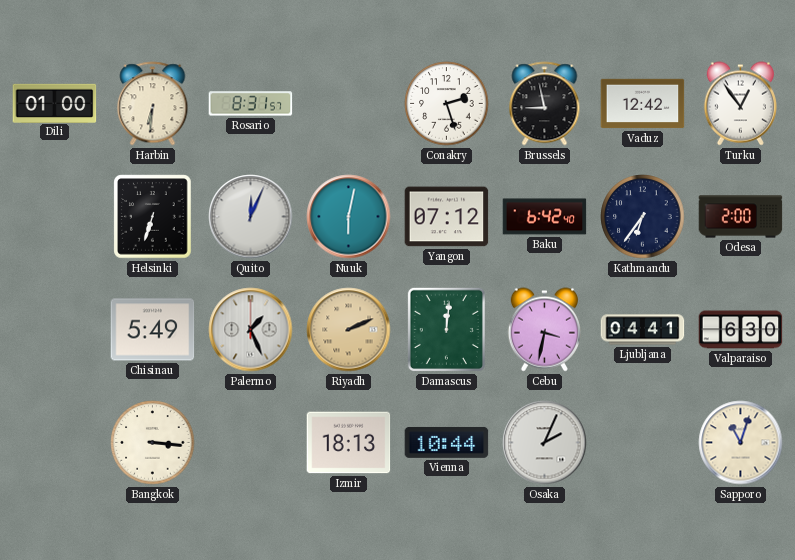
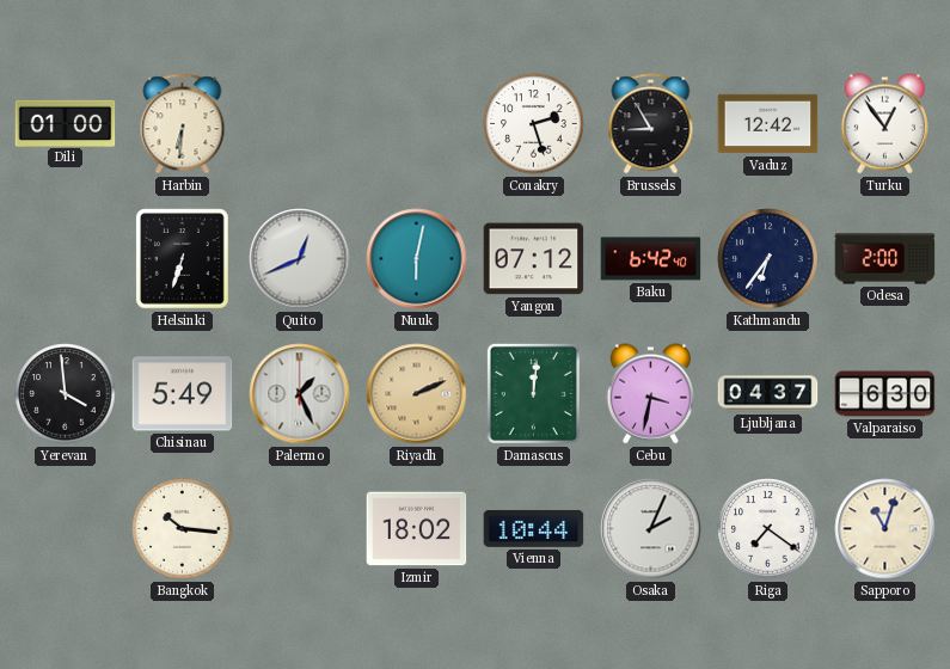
Rosario: 8:31 -> none
Brussels: 8:58 -> 8:55
Quito: 12:04 -> 12:41
Yerevan: none -> 3:59
Ljubljana: 04:41 -> 04:37
Bangkok: 3:16 -> 10:16
Izmir: 18:13 -> 18:02
Riga: none -> 7:21
